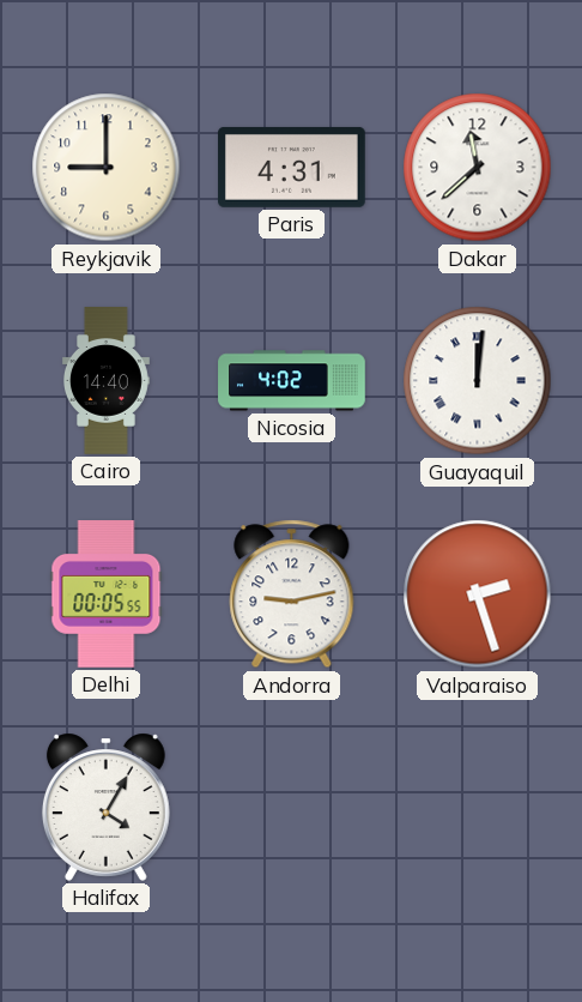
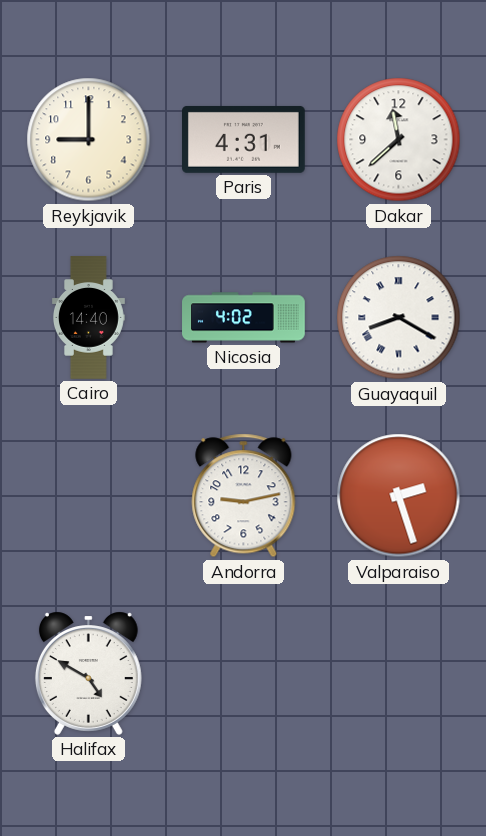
Guayaquil: 12:01 -> 8:20
Delhi: 00:05 -> none
Halifax: 4:05 -> 4:50
